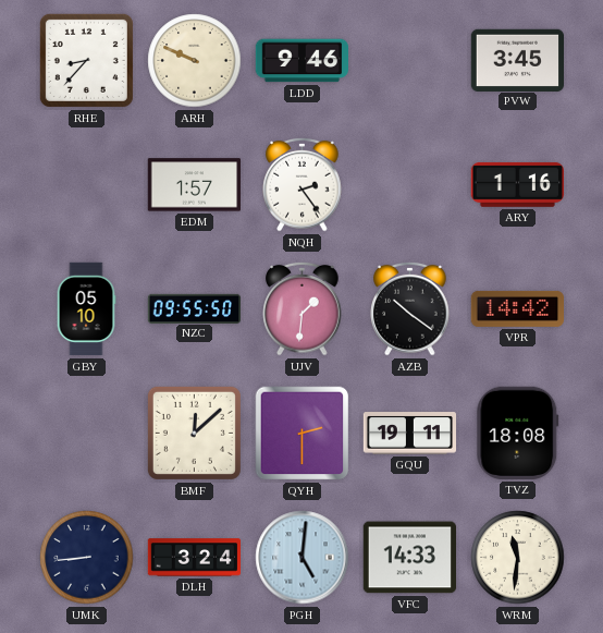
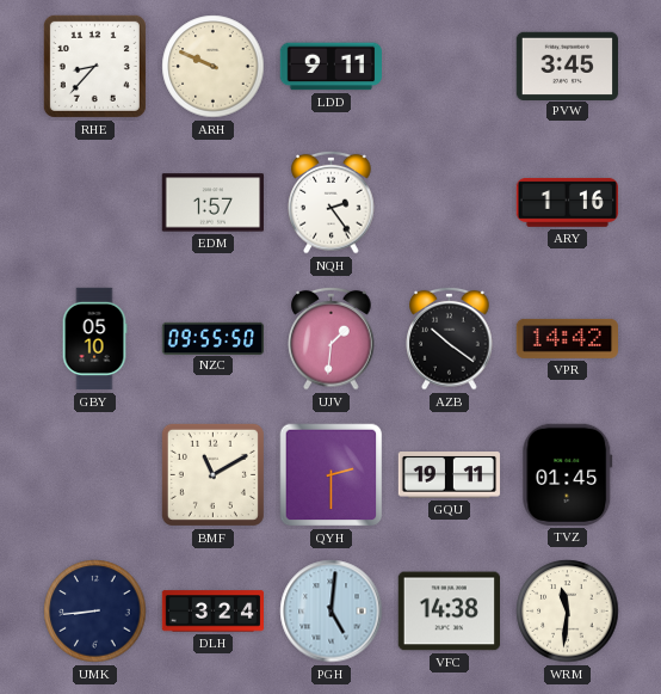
LDD: 9:46 -> 9:11
BMF: 12:08 -> 11:10
TVZ: 18:08 -> 01:45
VFC: 14:33 -> 14:38
